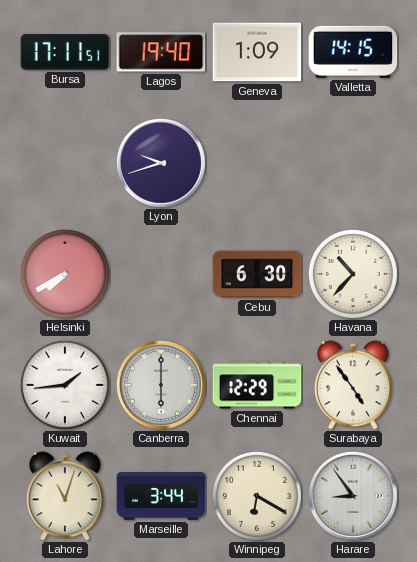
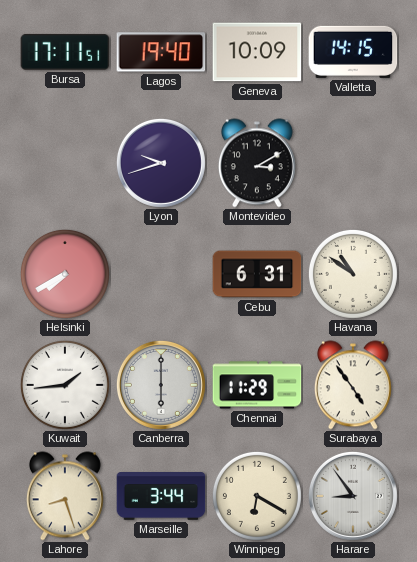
Geneva: 1:09 -> 10:09
Montevideo: none -> 3:10
Cebu: 6:30 -> 6:31
Havana: 10:37 -> 10:51
Chennai: 12:29 -> 11:29
Lahore: 11:03 -> 8:27
